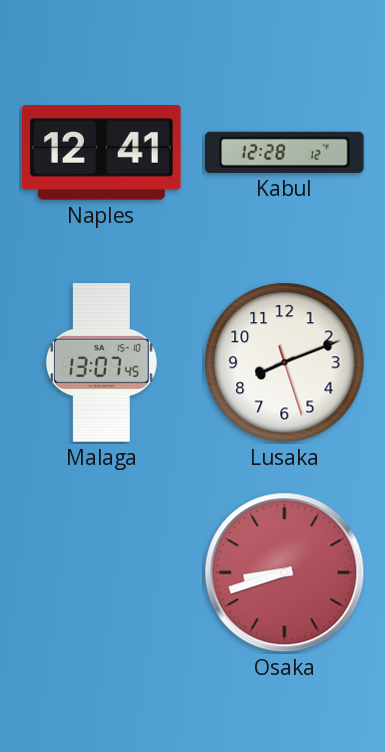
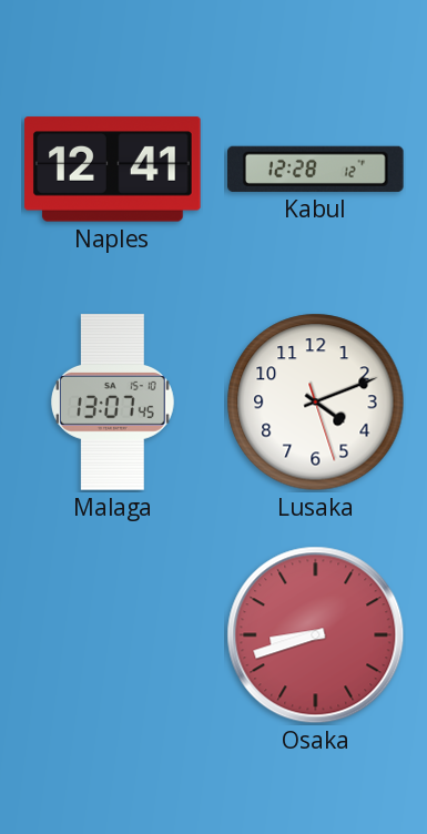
Lusaka: 8:11 -> 4:11
